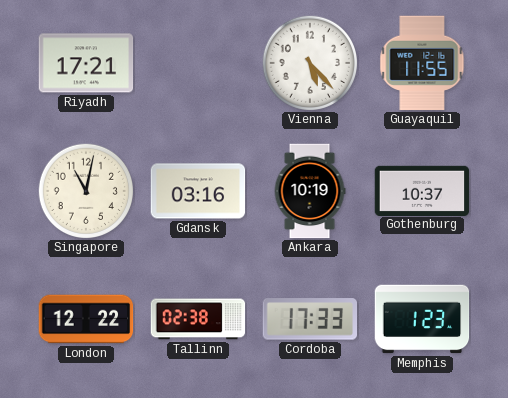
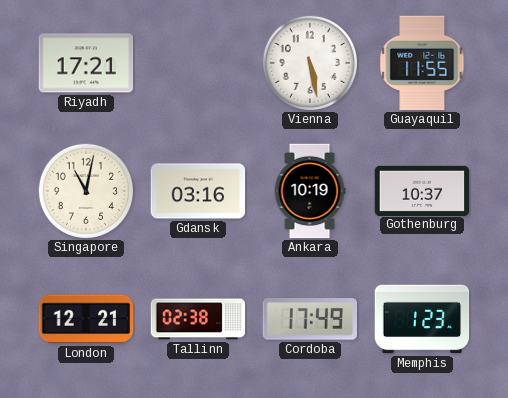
Vienna: 5:23 -> 5:28
London: 12:22 -> 12:21
Cordoba: 17:33 -> 17:49
